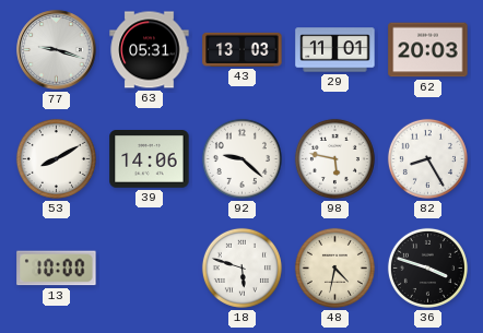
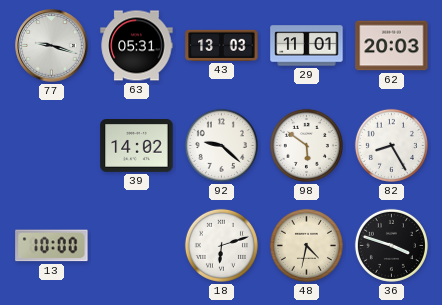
53: 8:10 -> none
39: 14:06 -> 14:02
98: 5:47 -> 5:51
18: 5:48 -> 6:12
